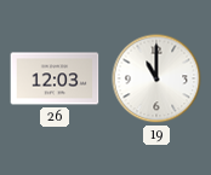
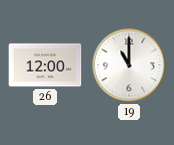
26: 12:03 -> 12:00
